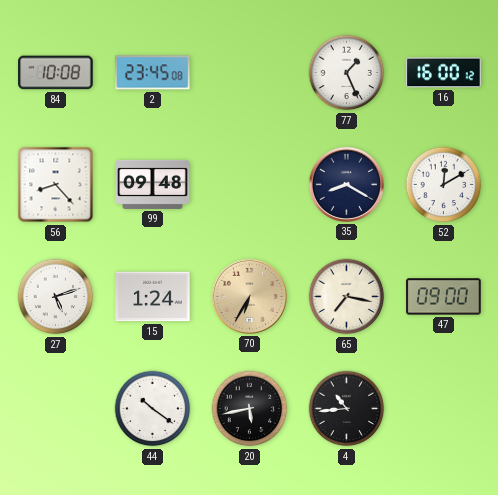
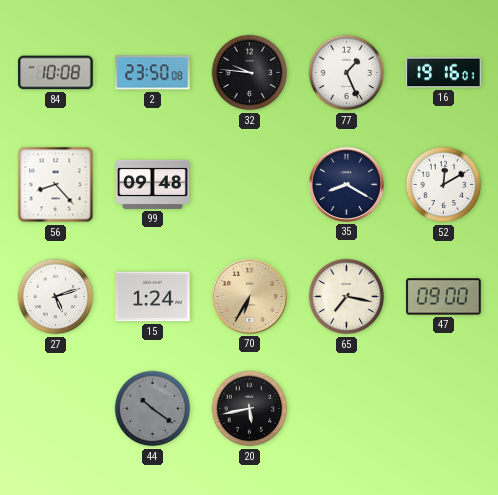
2: 23:45 -> 23:50
32: none -> 9:46
16: 16:00 -> 19:16
44 dial: white -> grey
4: 10:44 -> none
